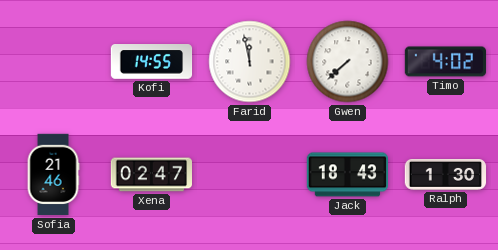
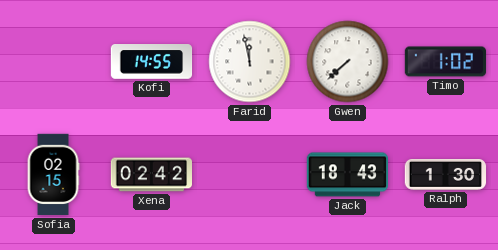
Timo: 4:02 -> 1:02
Sofia: 21:46 -> 02:15
Xena: 02:47 -> 02:42
